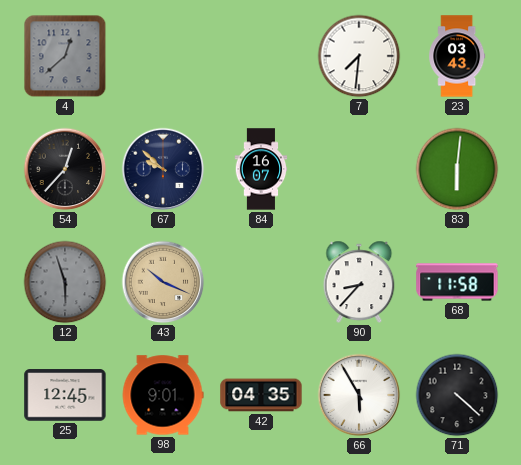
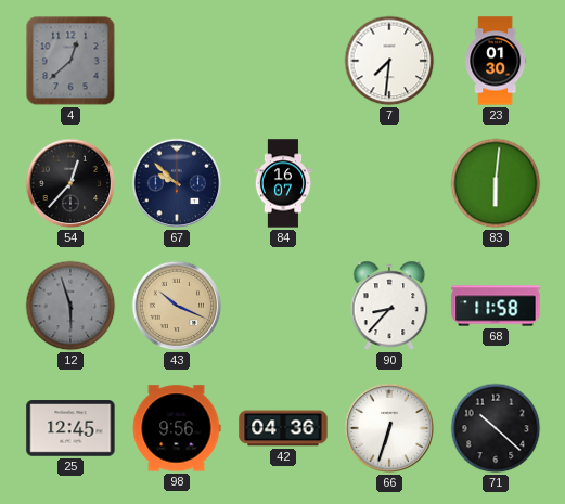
23: 03:43 -> 01:30
98: 9:01 -> 9:56
42: 04:35 -> 04:36
66: 5:55 -> 6:33
71: 4:22 -> 10:22
